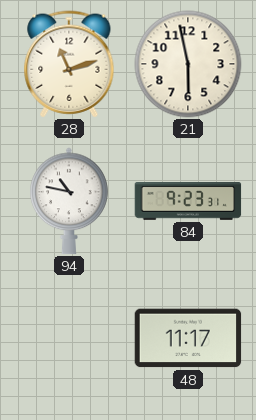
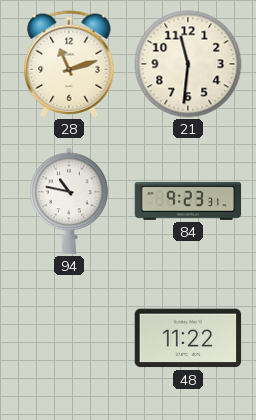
21: 5:58 -> 11:31
48: 11:17 -> 11:22
